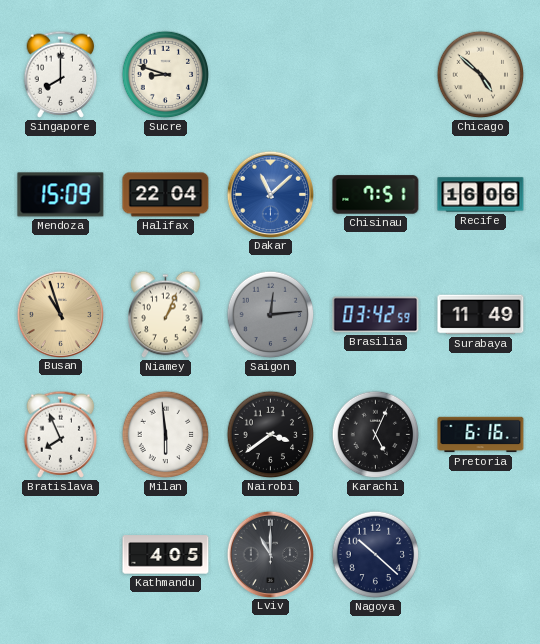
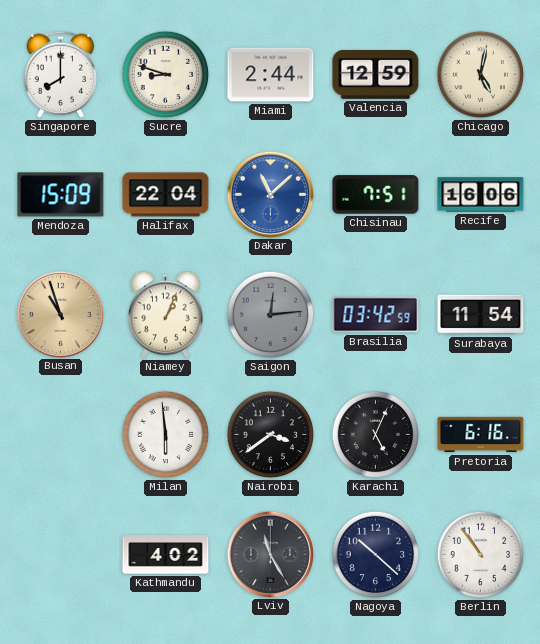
Miami: none -> 2:44
Valencia: none -> 12:59
Chicago: 4:52 -> 5:02
Surabaya: 11:49 -> 11:54
Bratislava: 7:56 -> none
Kathmandu: 4:05 -> 4:02
Lviv: 11:00 -> 11:25
Berlin: none -> 10:54
